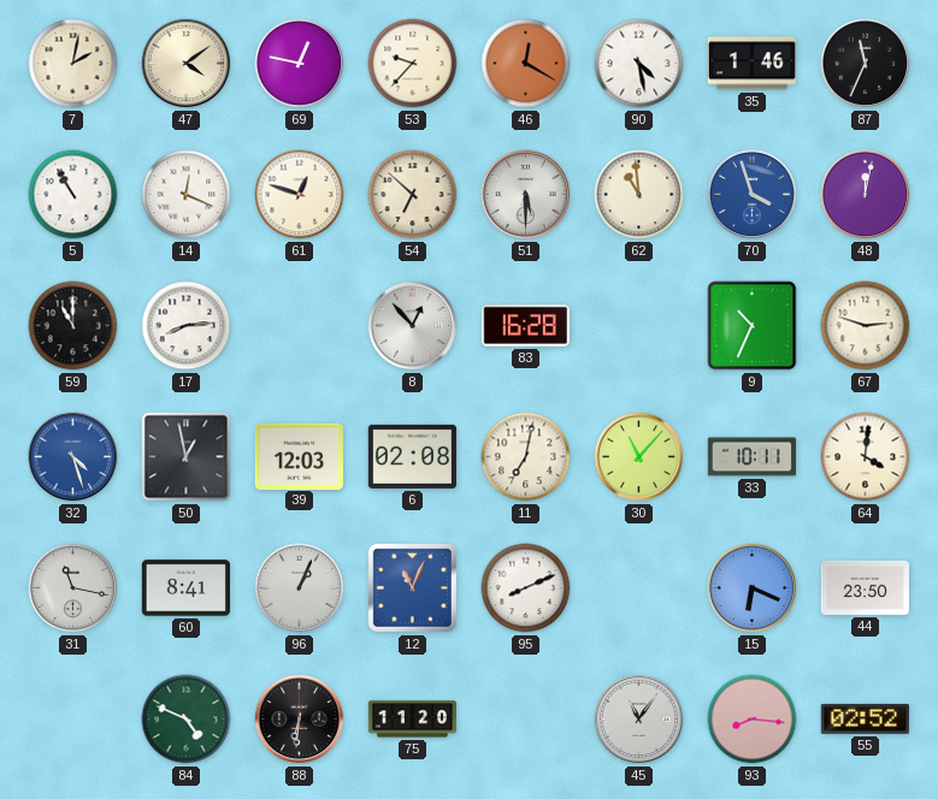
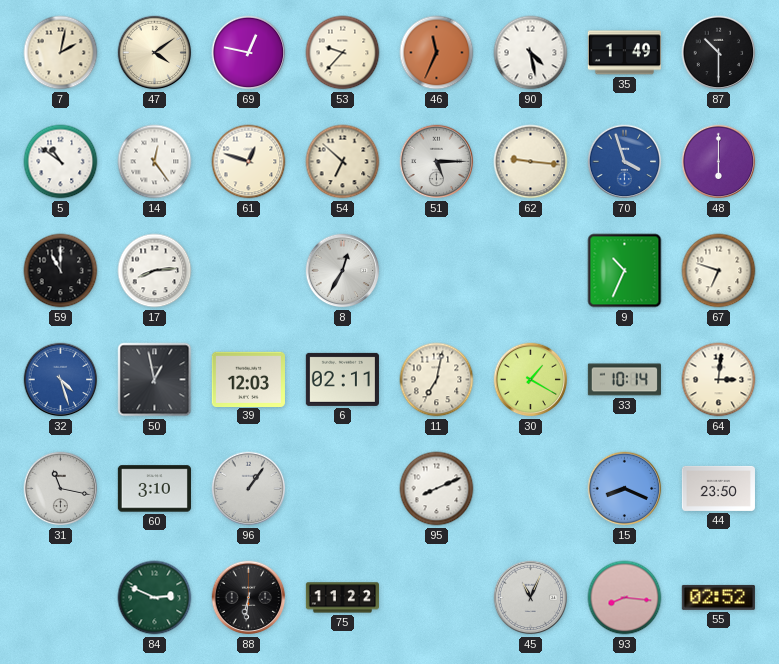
46: 12:20 -> 11:34
35: 1:46 -> 1:49
87: 11:34 -> 10:30
5: 10:55 -> 10:51
14: 12:19 -> 12:24
51: 5:30 -> 5:15
62: 10:59 -> 9:16
48: 12:02 -> 6:00
8: 12:53 -> 12:35
83: 16:28 -> none
67: 2:48 -> 6:48
6: 02:08 -> 02:11
30: 11:07 -> 1:20
33: 10:11 -> 10:14
64: 4:01 -> 3:01
60: 8:41 -> 3:10
96: 1:04 -> 1:06
12: 11:04 -> none
15: 6:19 -> 8:19
84: 4:49 -> 2:49
75: 11:20 -> 11:22
45: 11:06 -> 11:04
